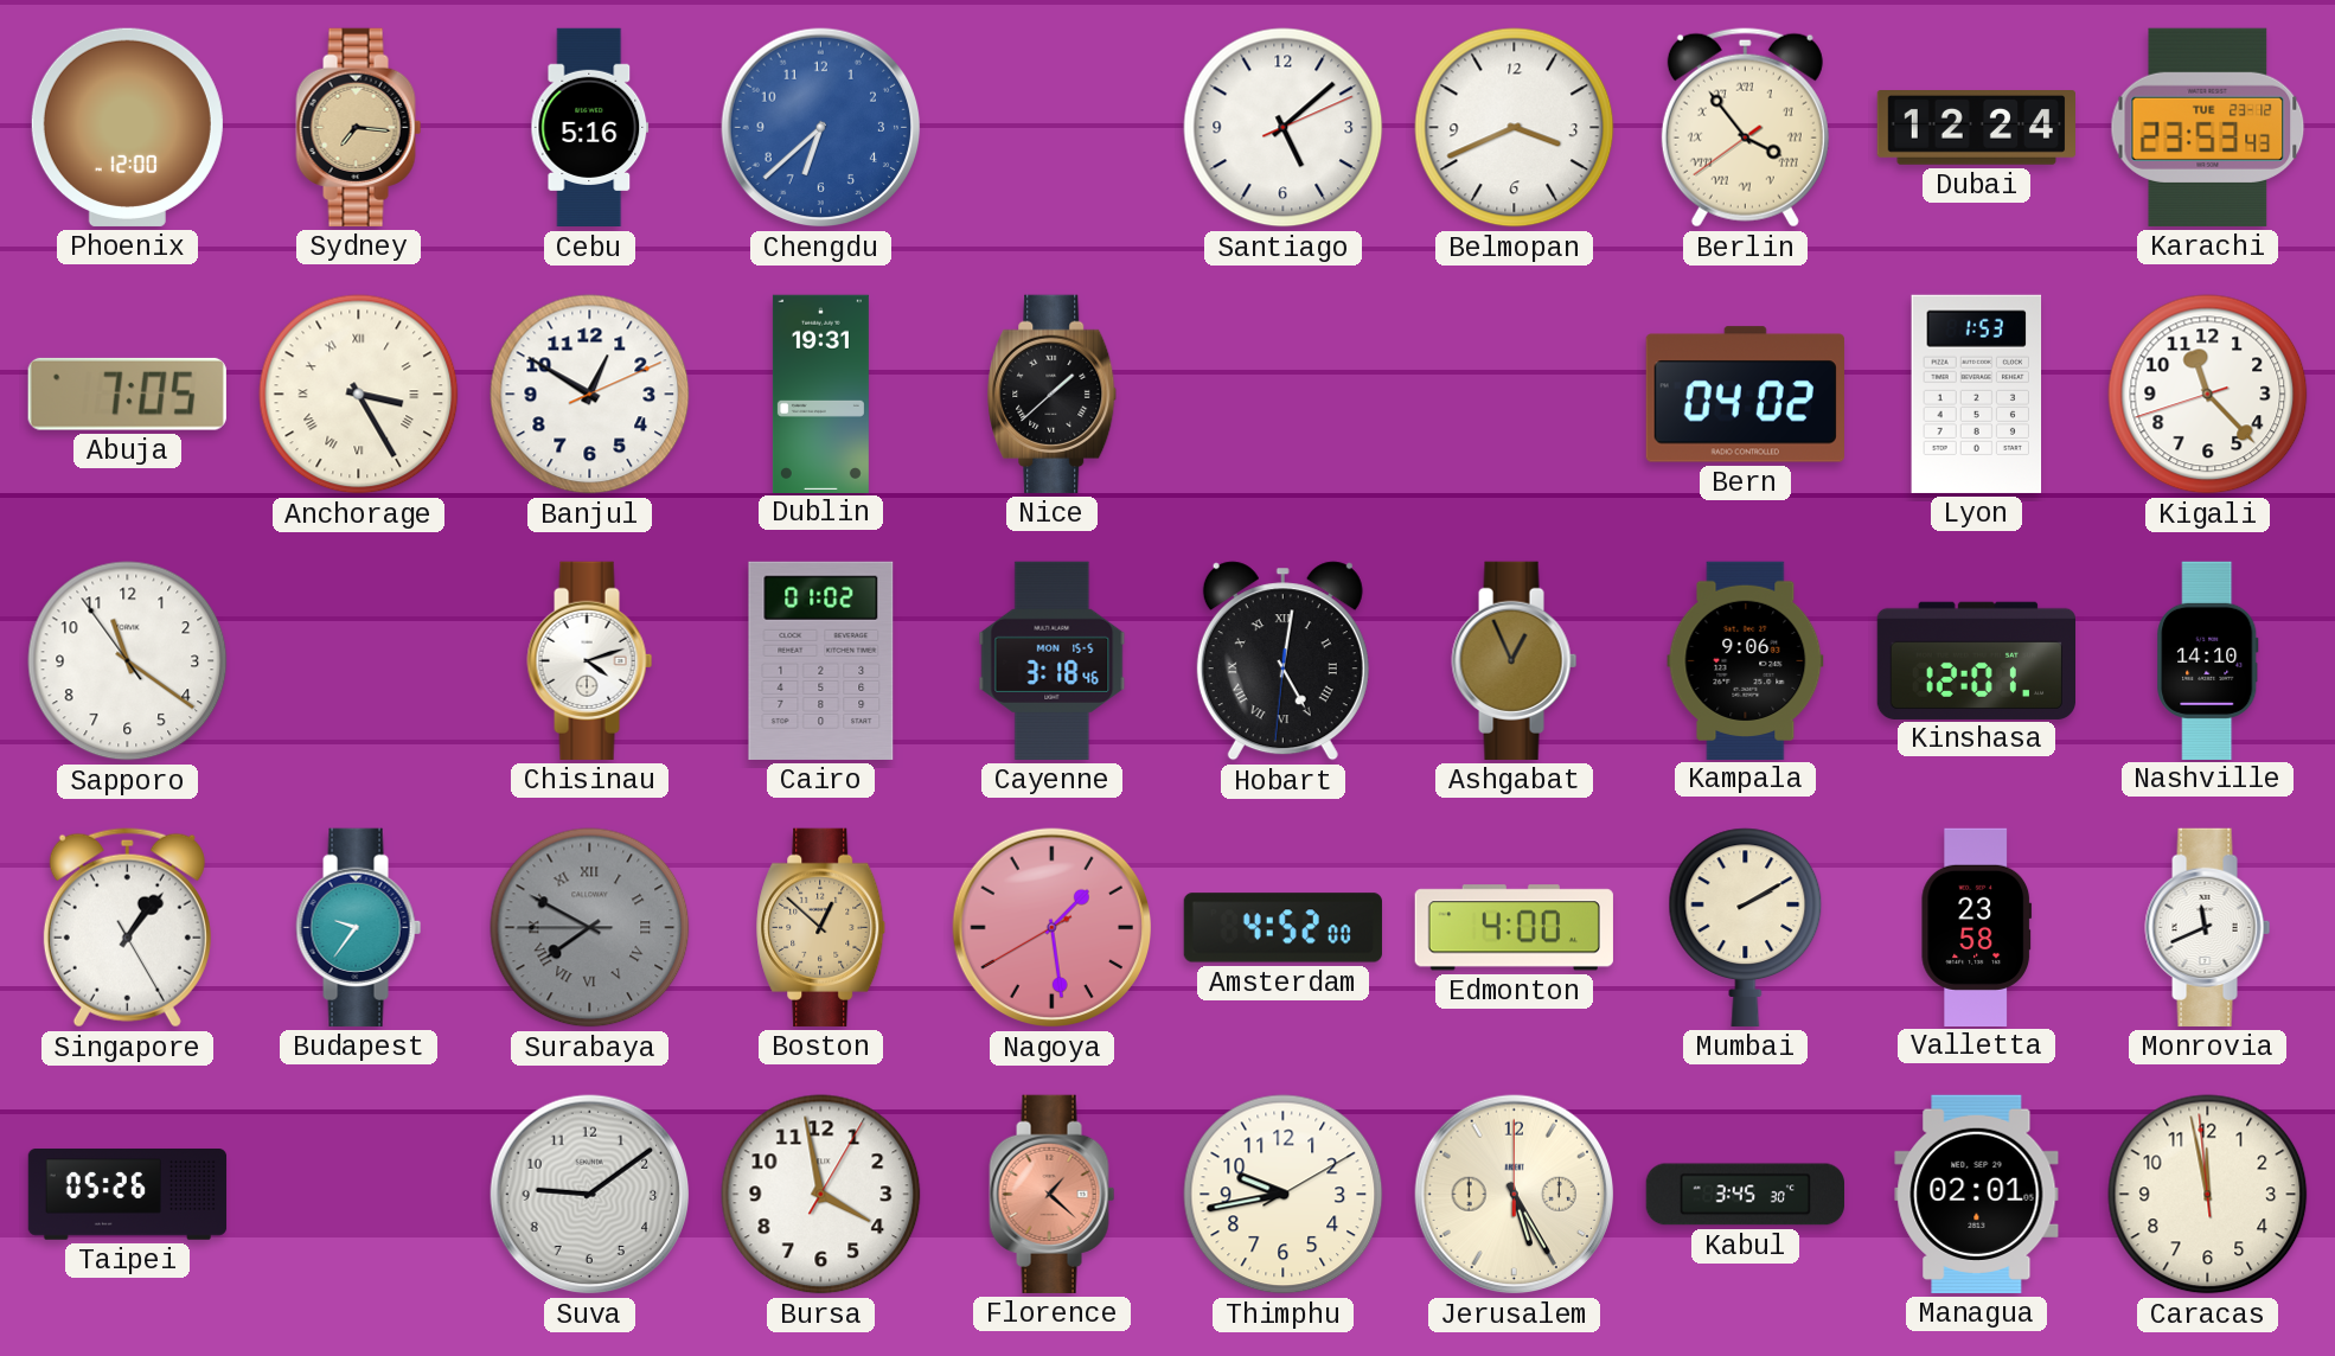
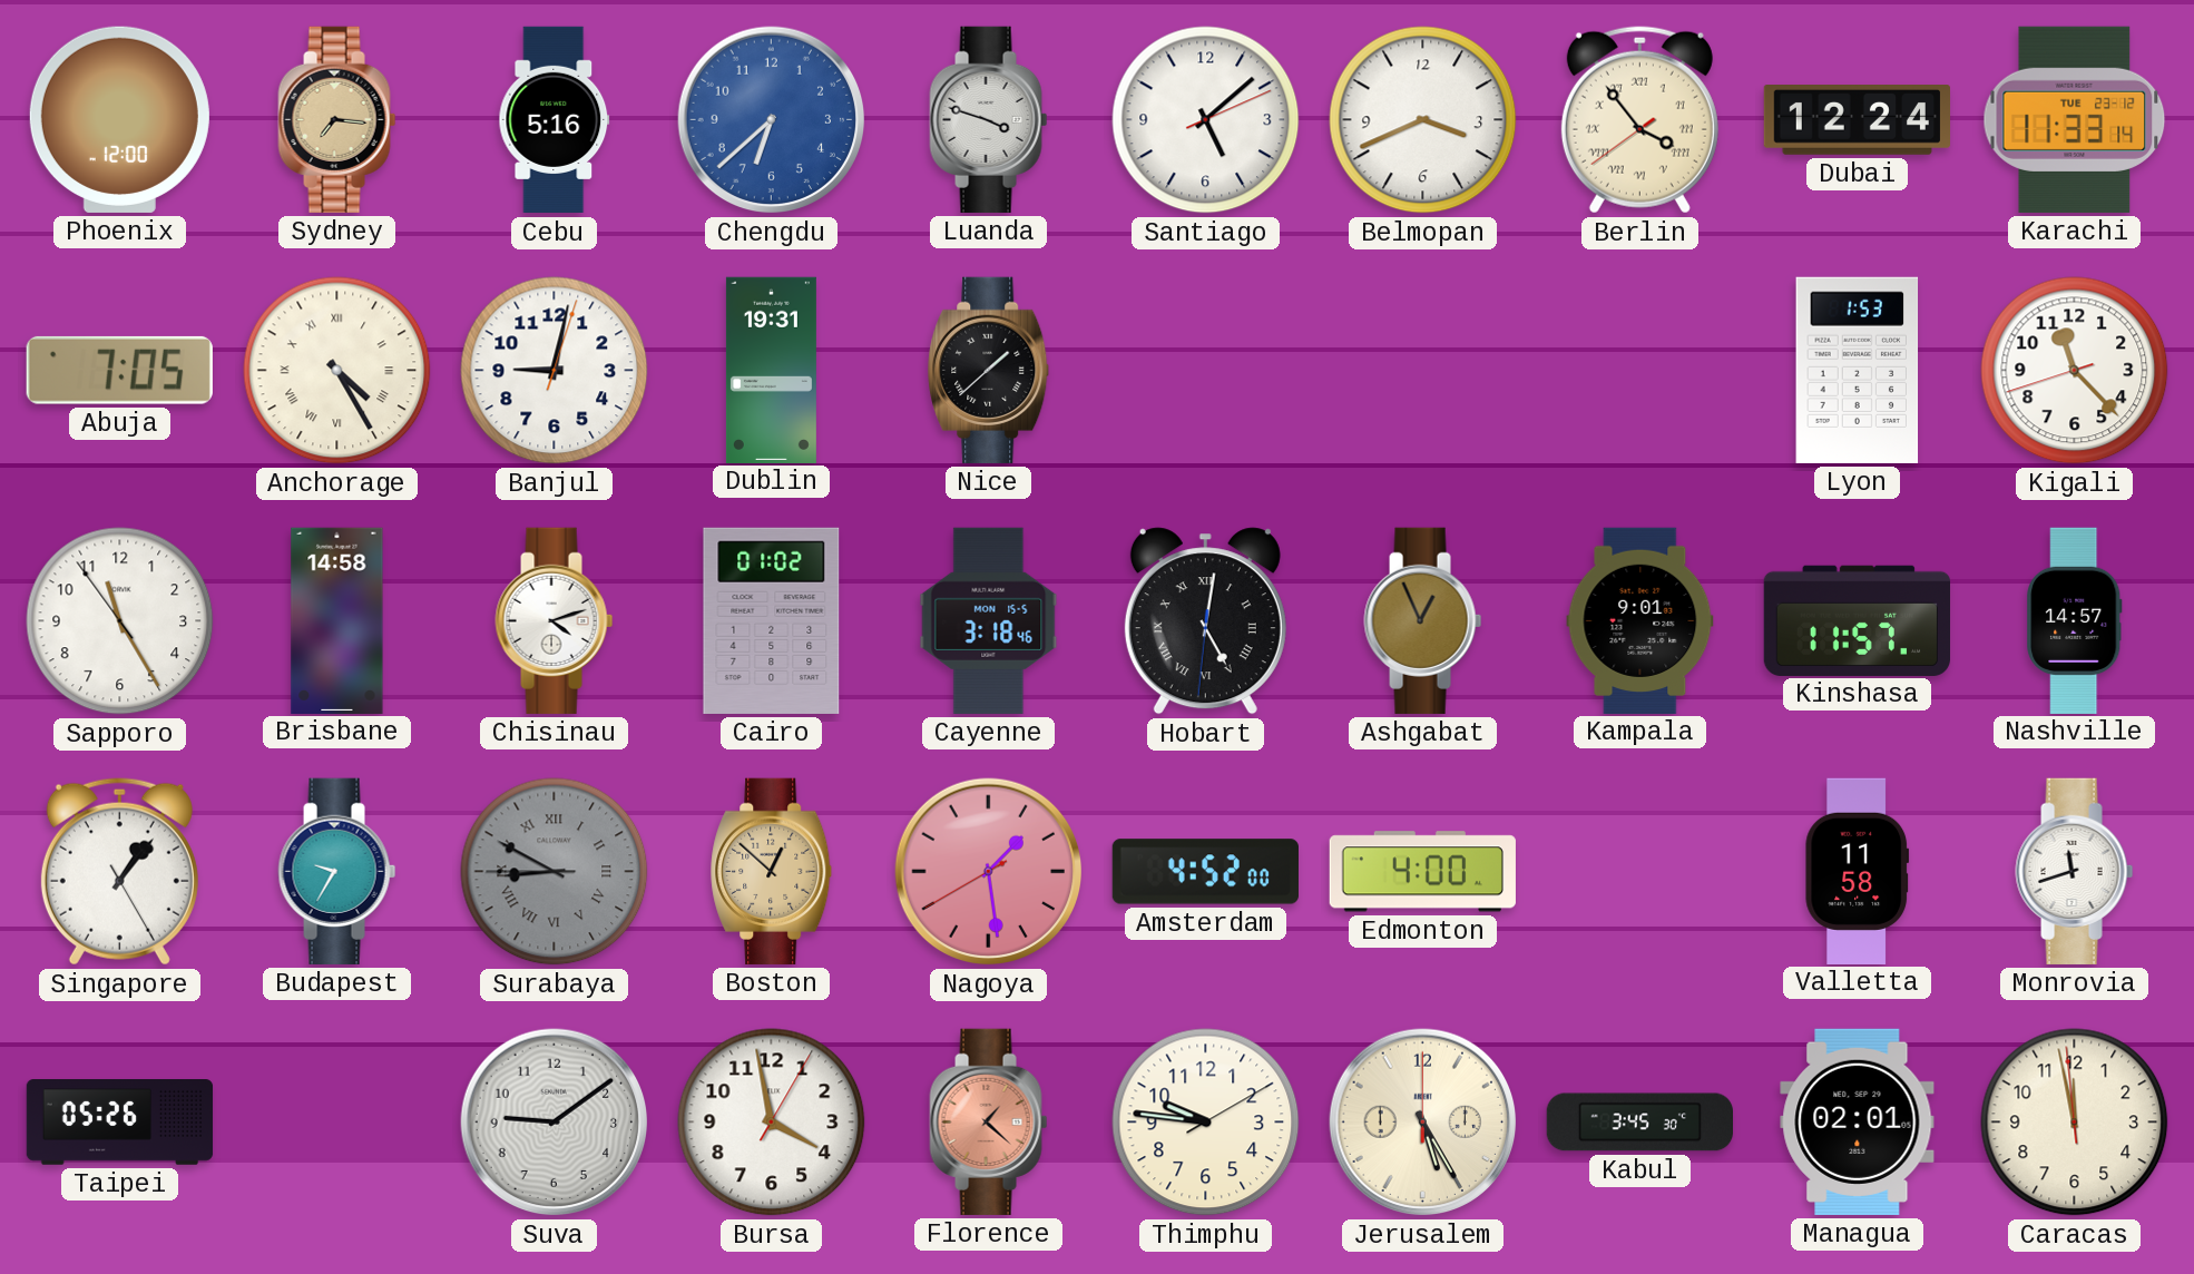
Luanda: none -> 3:48
Karachi: 23:53 -> 11:33
Anchorage: 3:25 -> 4:25
Banjul: 12:50 -> 9:02
Bern: 04:02 -> none
Sapporo: 11:20 -> 11:24
Brisbane: none -> 14:58
Kampala: 9:06 -> 9:01
Kinshasa: 12:01 -> 11:57
Nashville: 14:10 -> 14:57
Budapest: 9:36 -> 9:35
Surabaya: 7:49 -> 8:49
Mumbai: 2:10 -> none
Valletta: 23:58 -> 11:58
Monrovia: 11:41 -> 11:42
Thimphu: 9:43 -> 9:46
